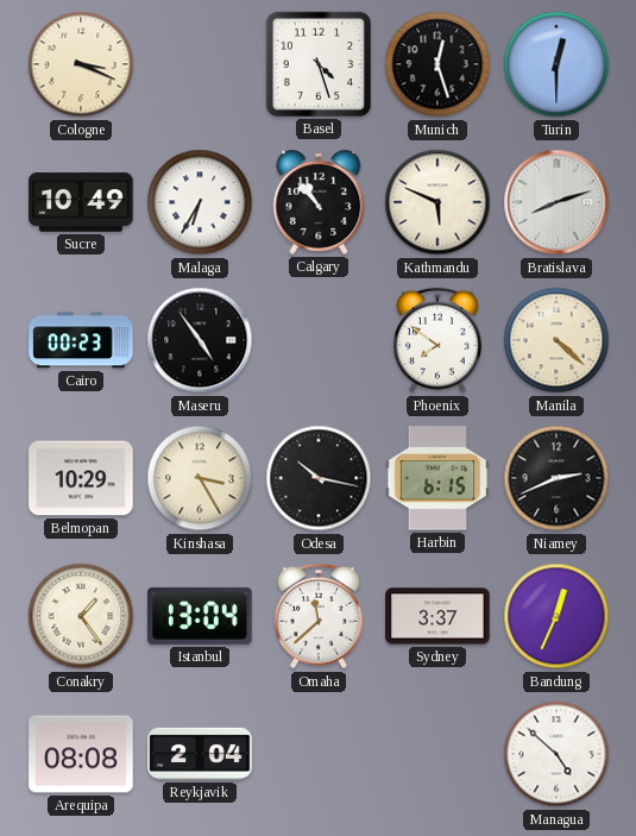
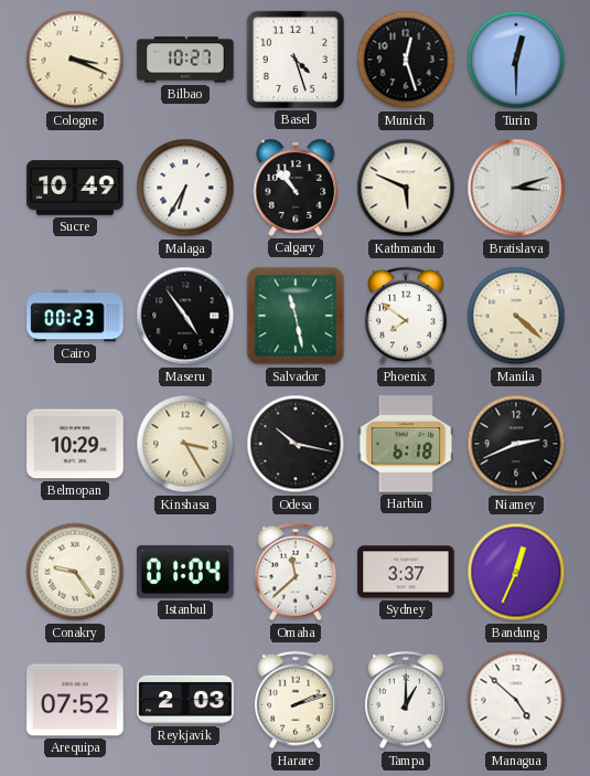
Bilbao: none -> 10:27
Bratislava: 8:12 -> 3:12
Salvador: none -> 11:28
Harbin: 6:15 -> 6:18
Conakry: 1:24 -> 9:24
Istanbul: 13:04 -> 01:04
Arequipa: 08:08 -> 07:52
Reykjavik: 2:04 -> 2:03
Harare: none -> 2:12
Tampa: none -> 1:00
